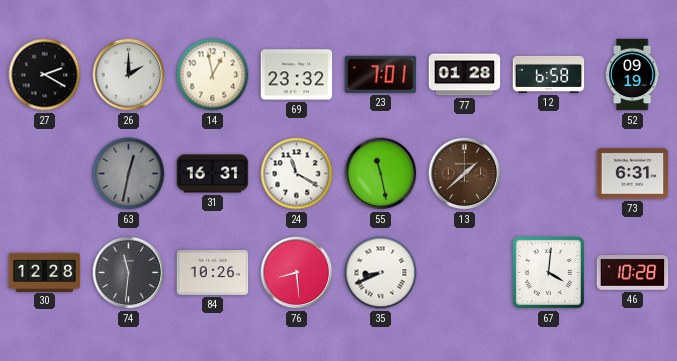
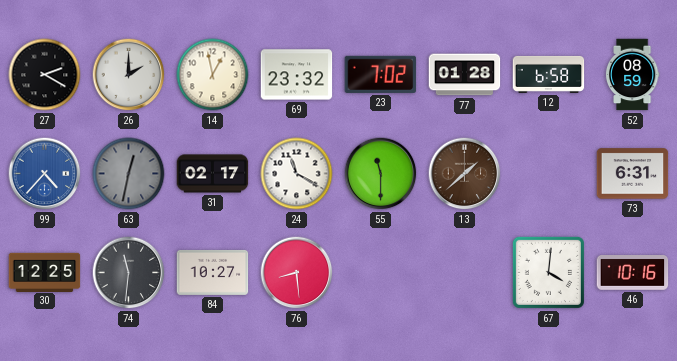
23: 7:01 -> 7:02
52: 09:19 -> 08:59
99: none -> 4:37
31: 16:31 -> 02:17
55: 11:28 -> 11:30
30: 12:28 -> 12:25
84: 10:26 -> 10:27
35: 8:41 -> none
46: 10:28 -> 10:16
